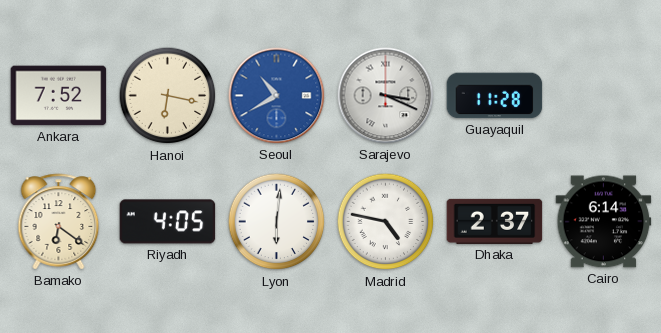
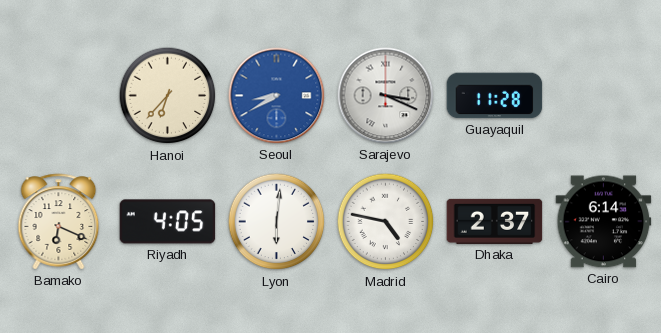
Ankara: 7:52 -> none
Hanoi: 6:17 -> 6:37
Seoul: 10:40 -> 8:40
Bamako: 6:21 -> 6:19
